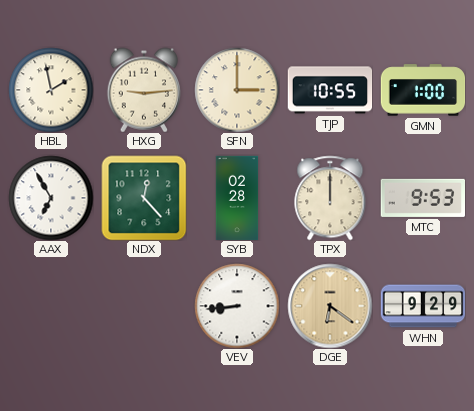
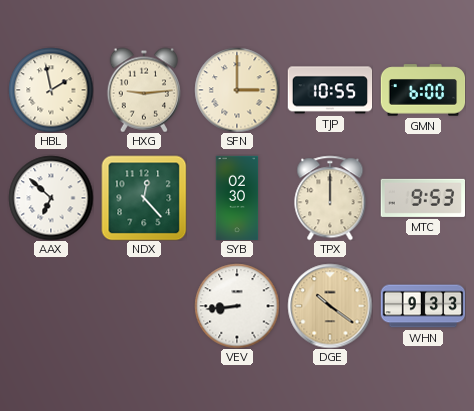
GMN: 1:00 -> 6:00
AAX: 6:55 -> 6:52
SYB: 02:28 -> 02:30
DGE: 6:21 -> 10:21
WHN: 9:29 -> 9:33
